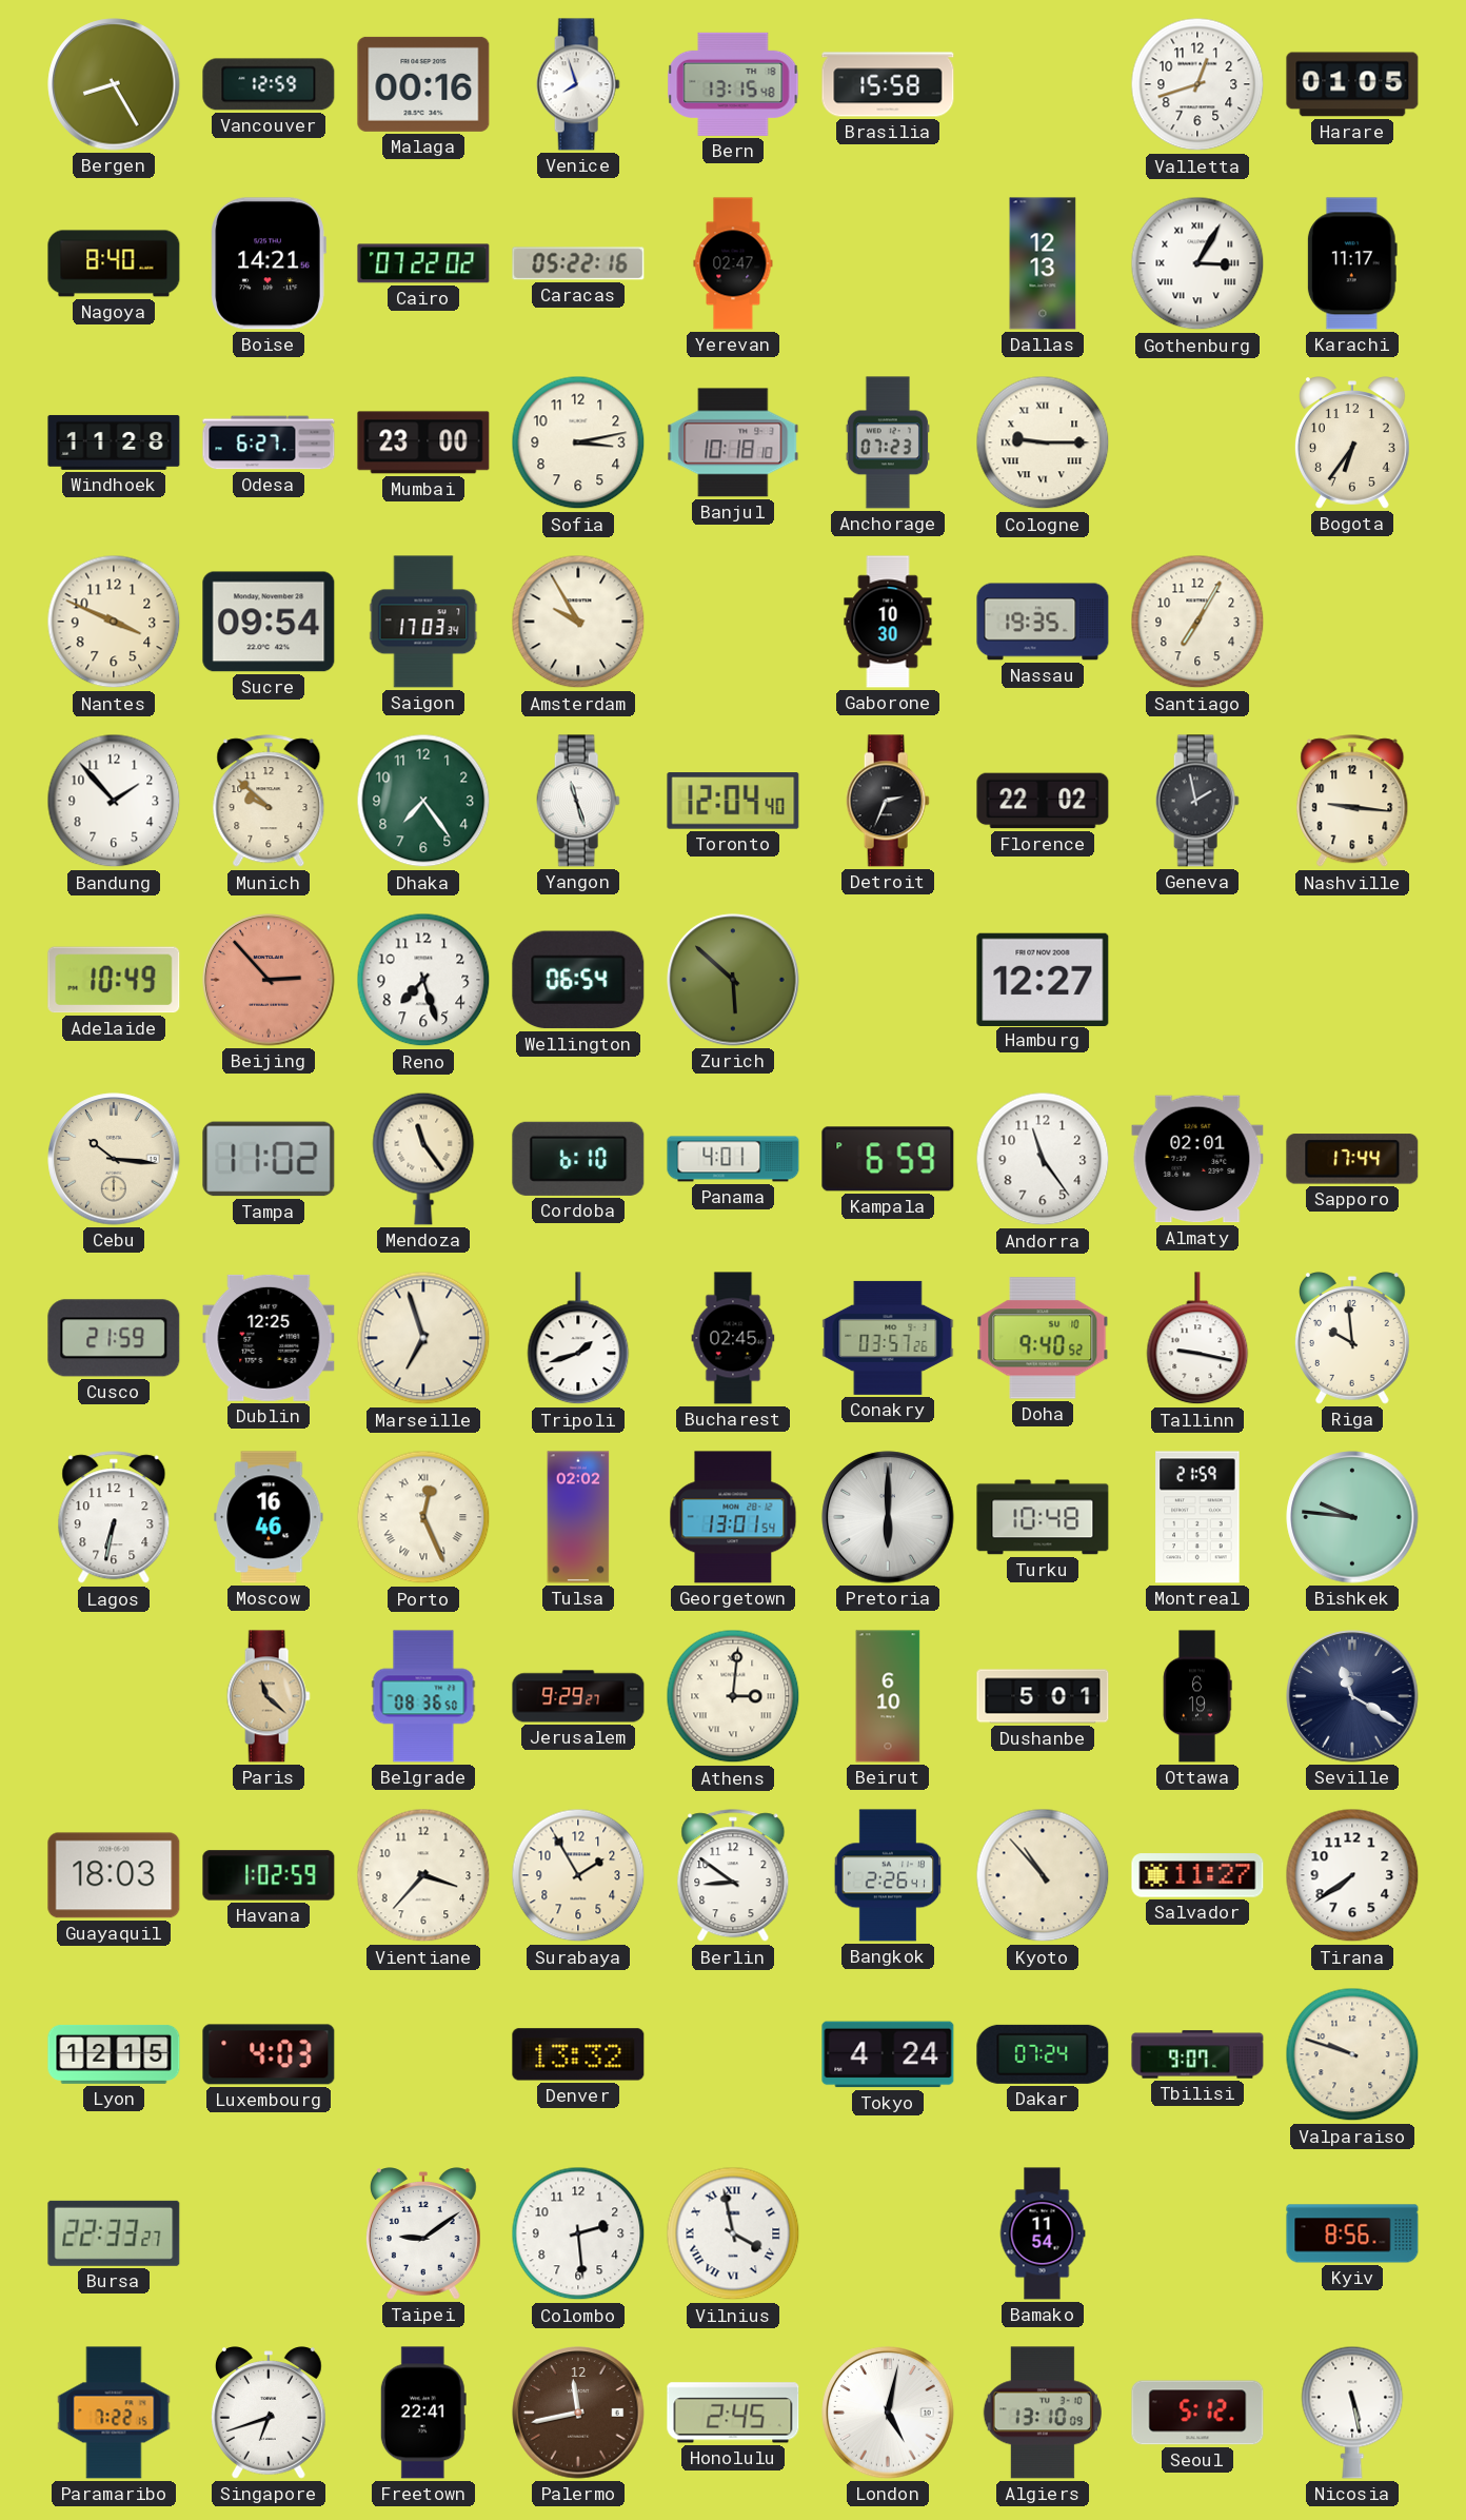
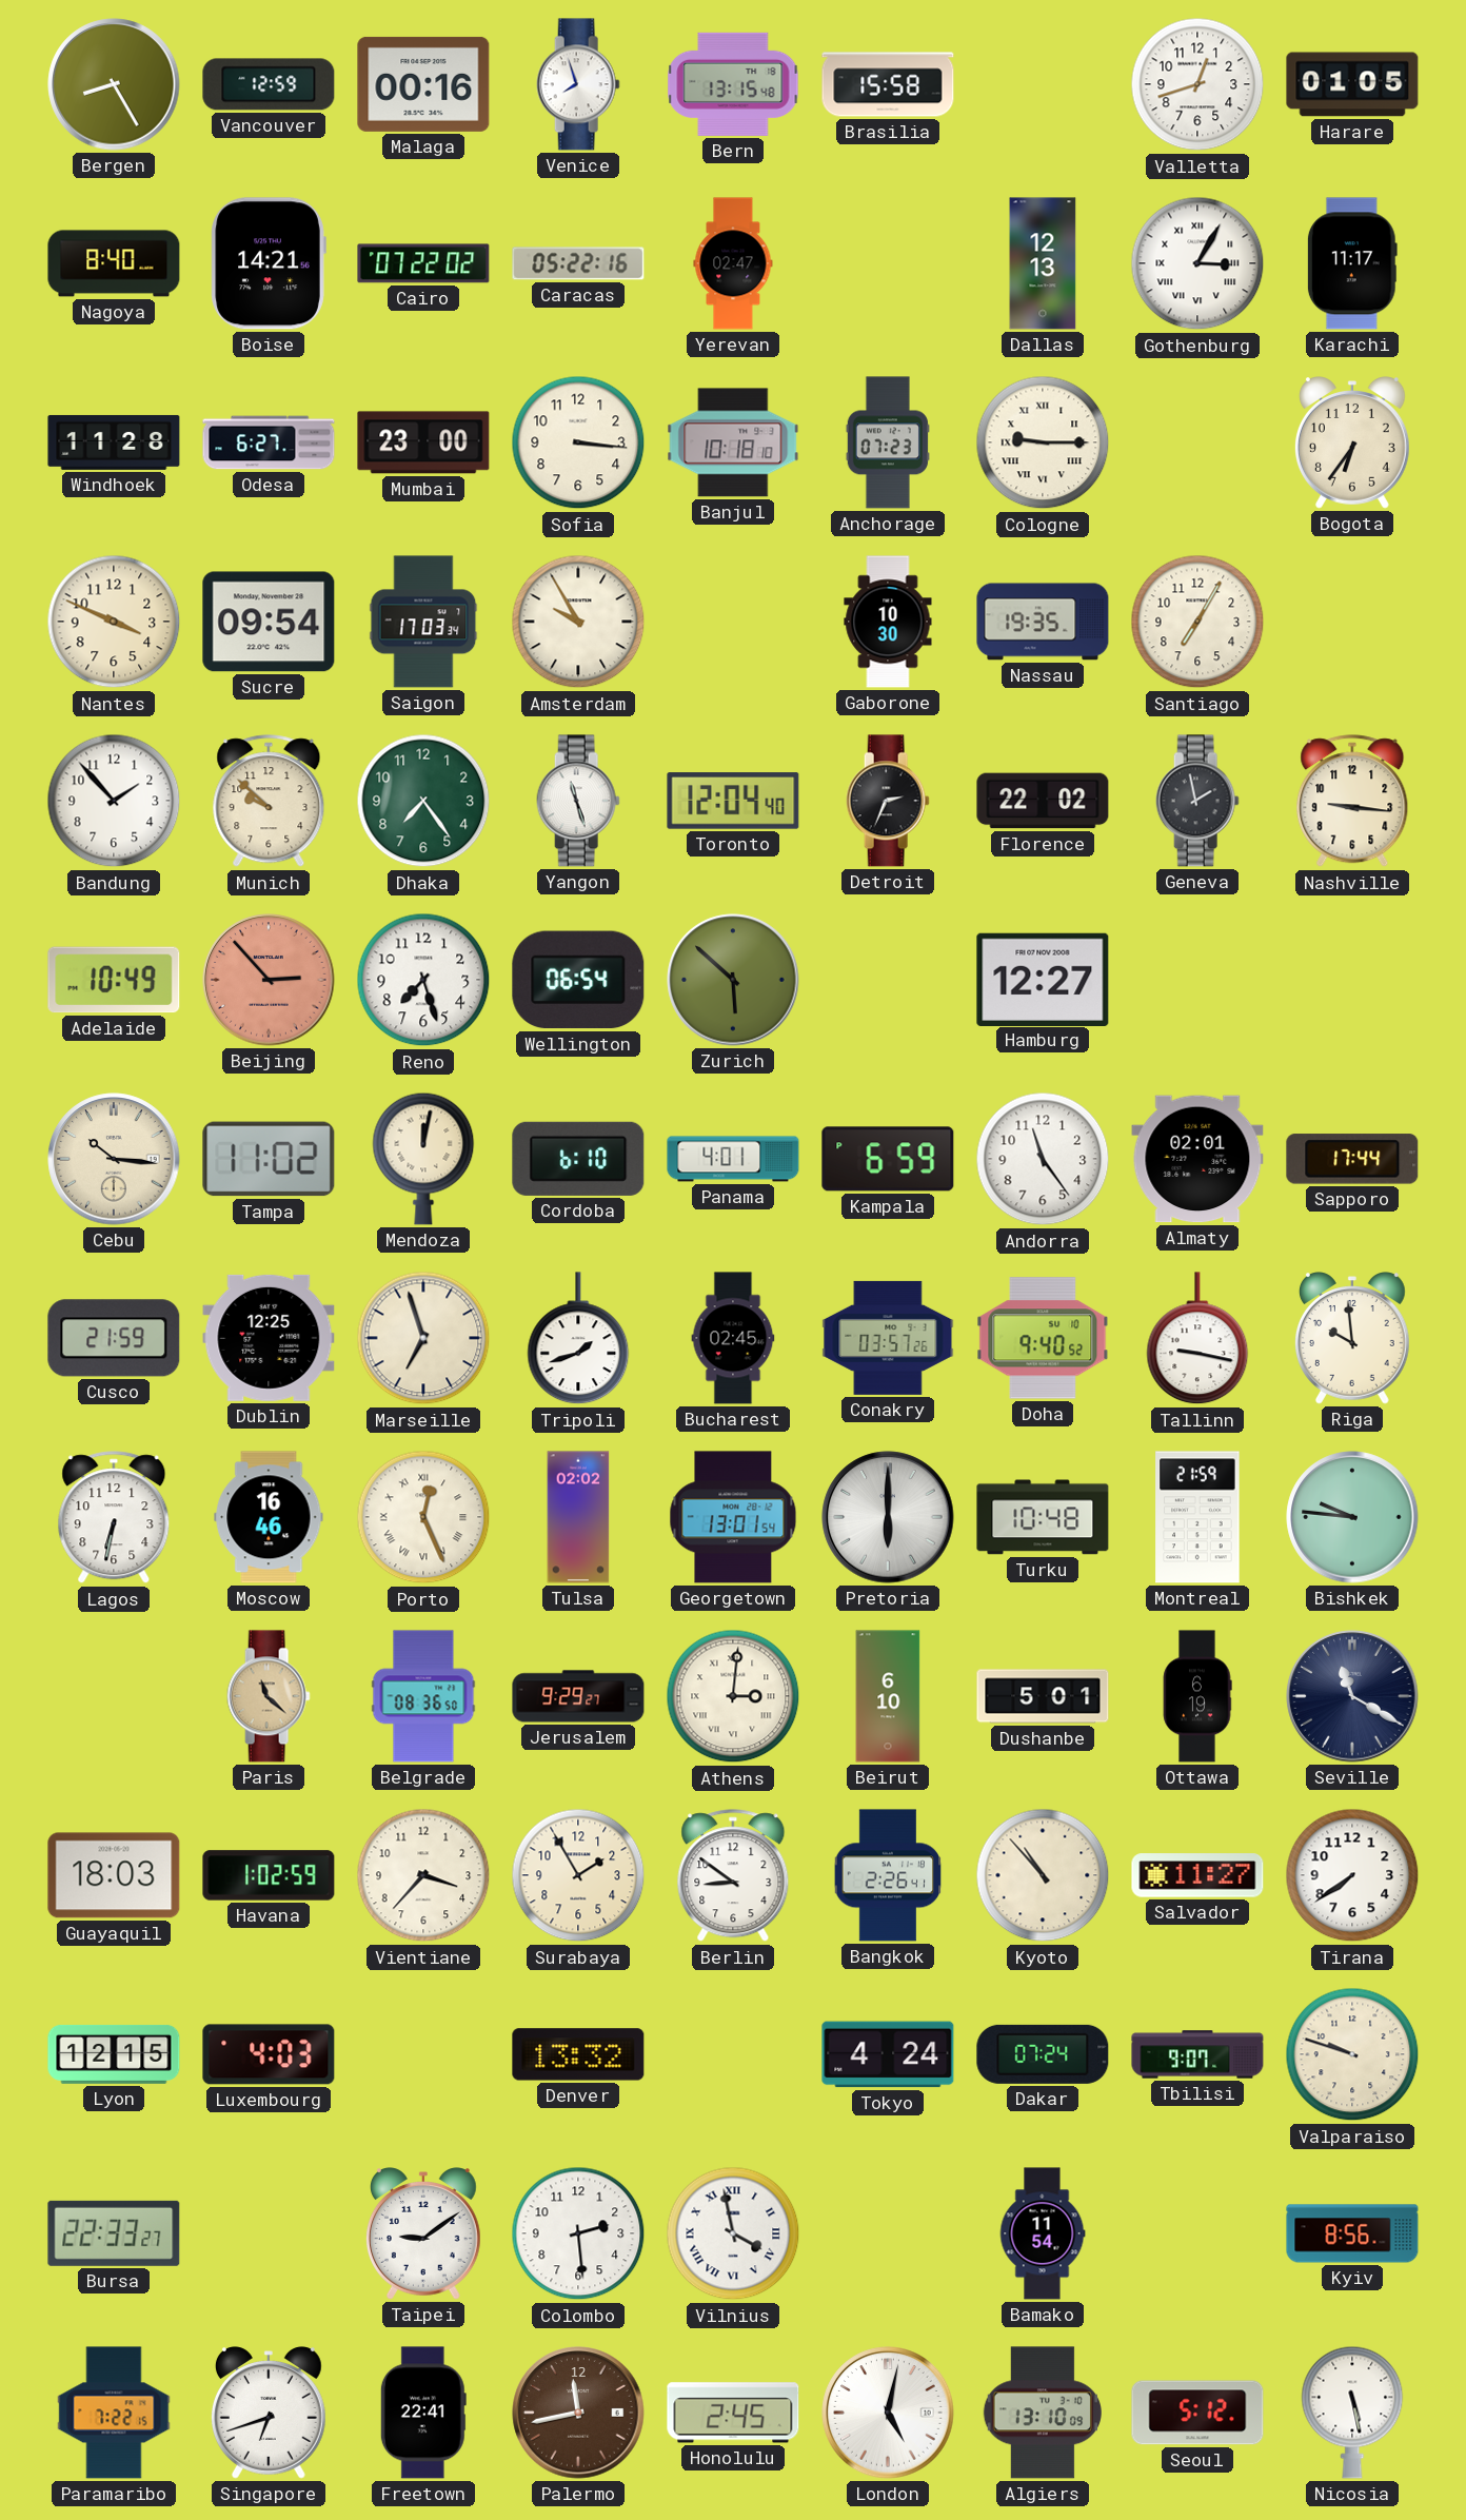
Sofia: 3:13 -> 3:16
Mendoza: 11:24 -> 12:02
